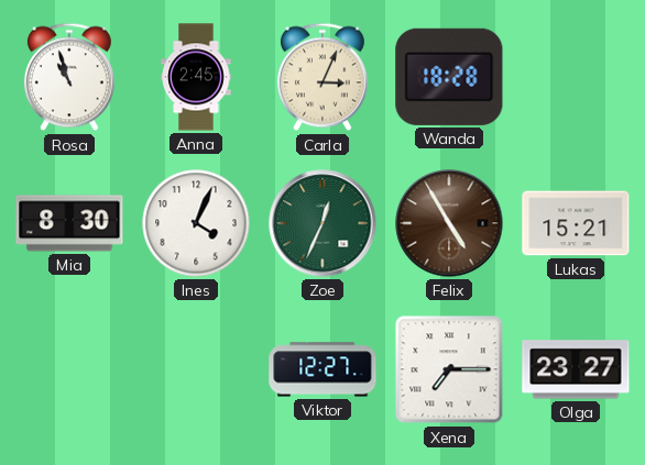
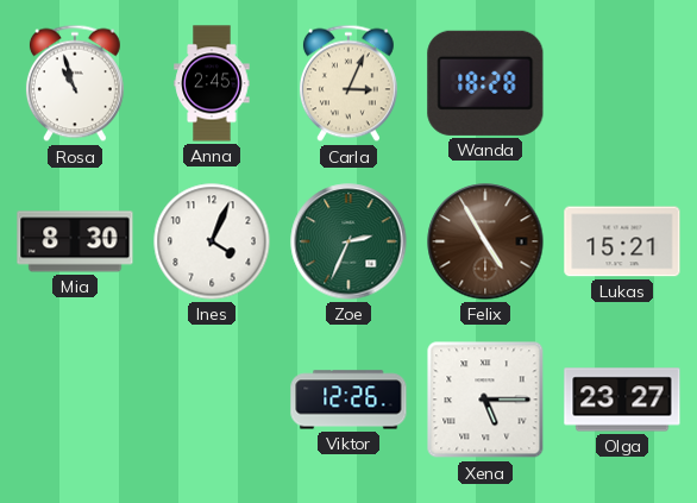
Zoe: 12:34 -> 2:34
Viktor: 12:27 -> 12:26
Xena: 7:15 -> 5:15
